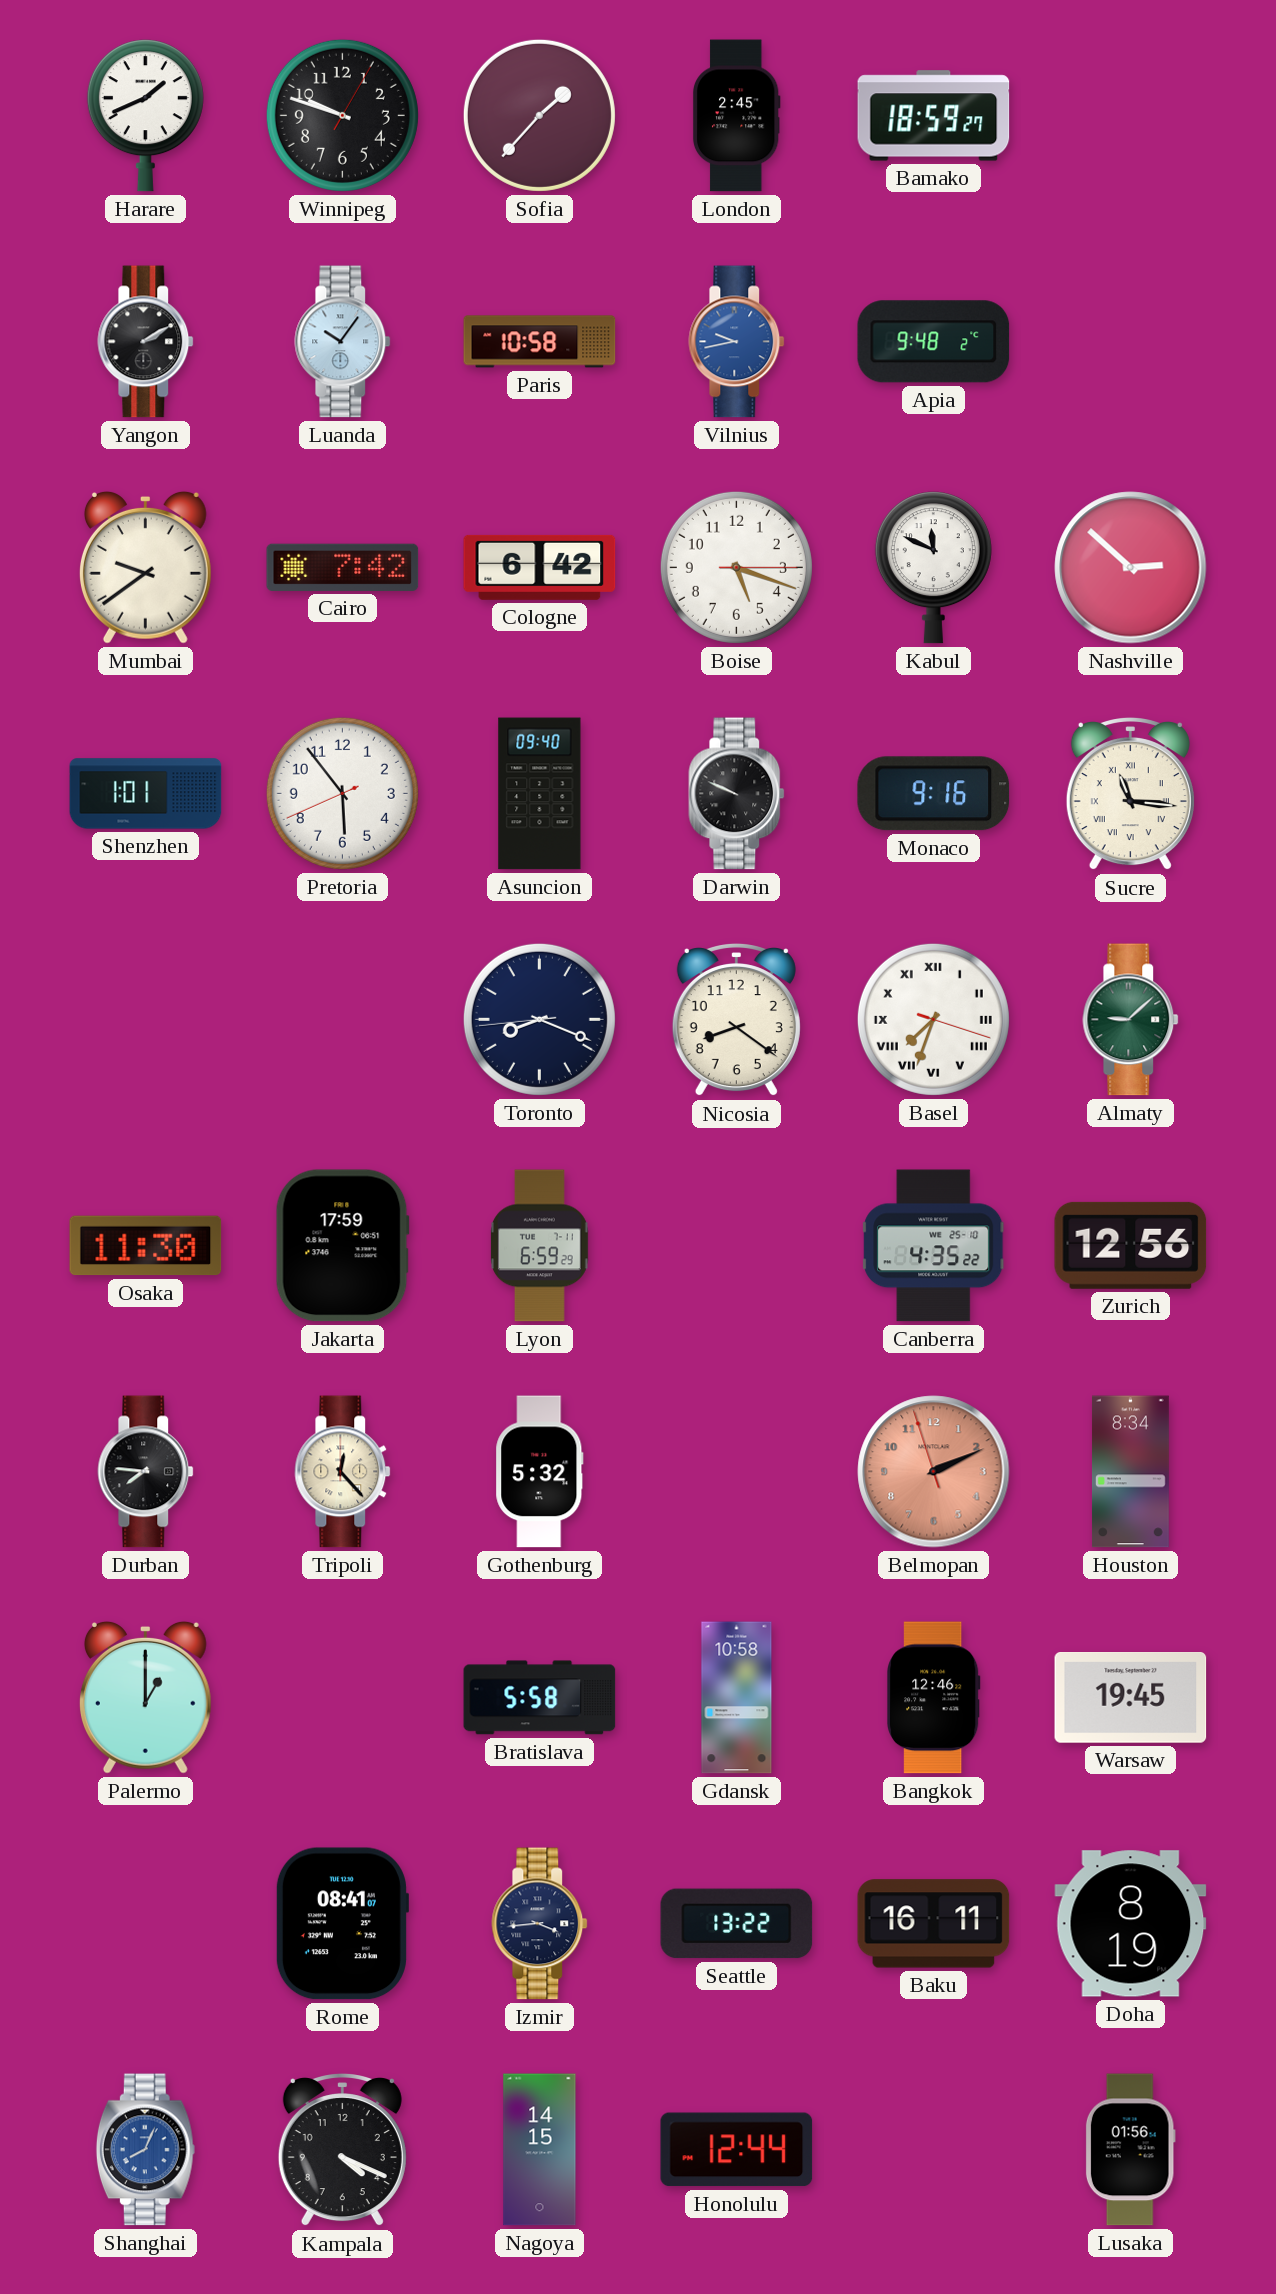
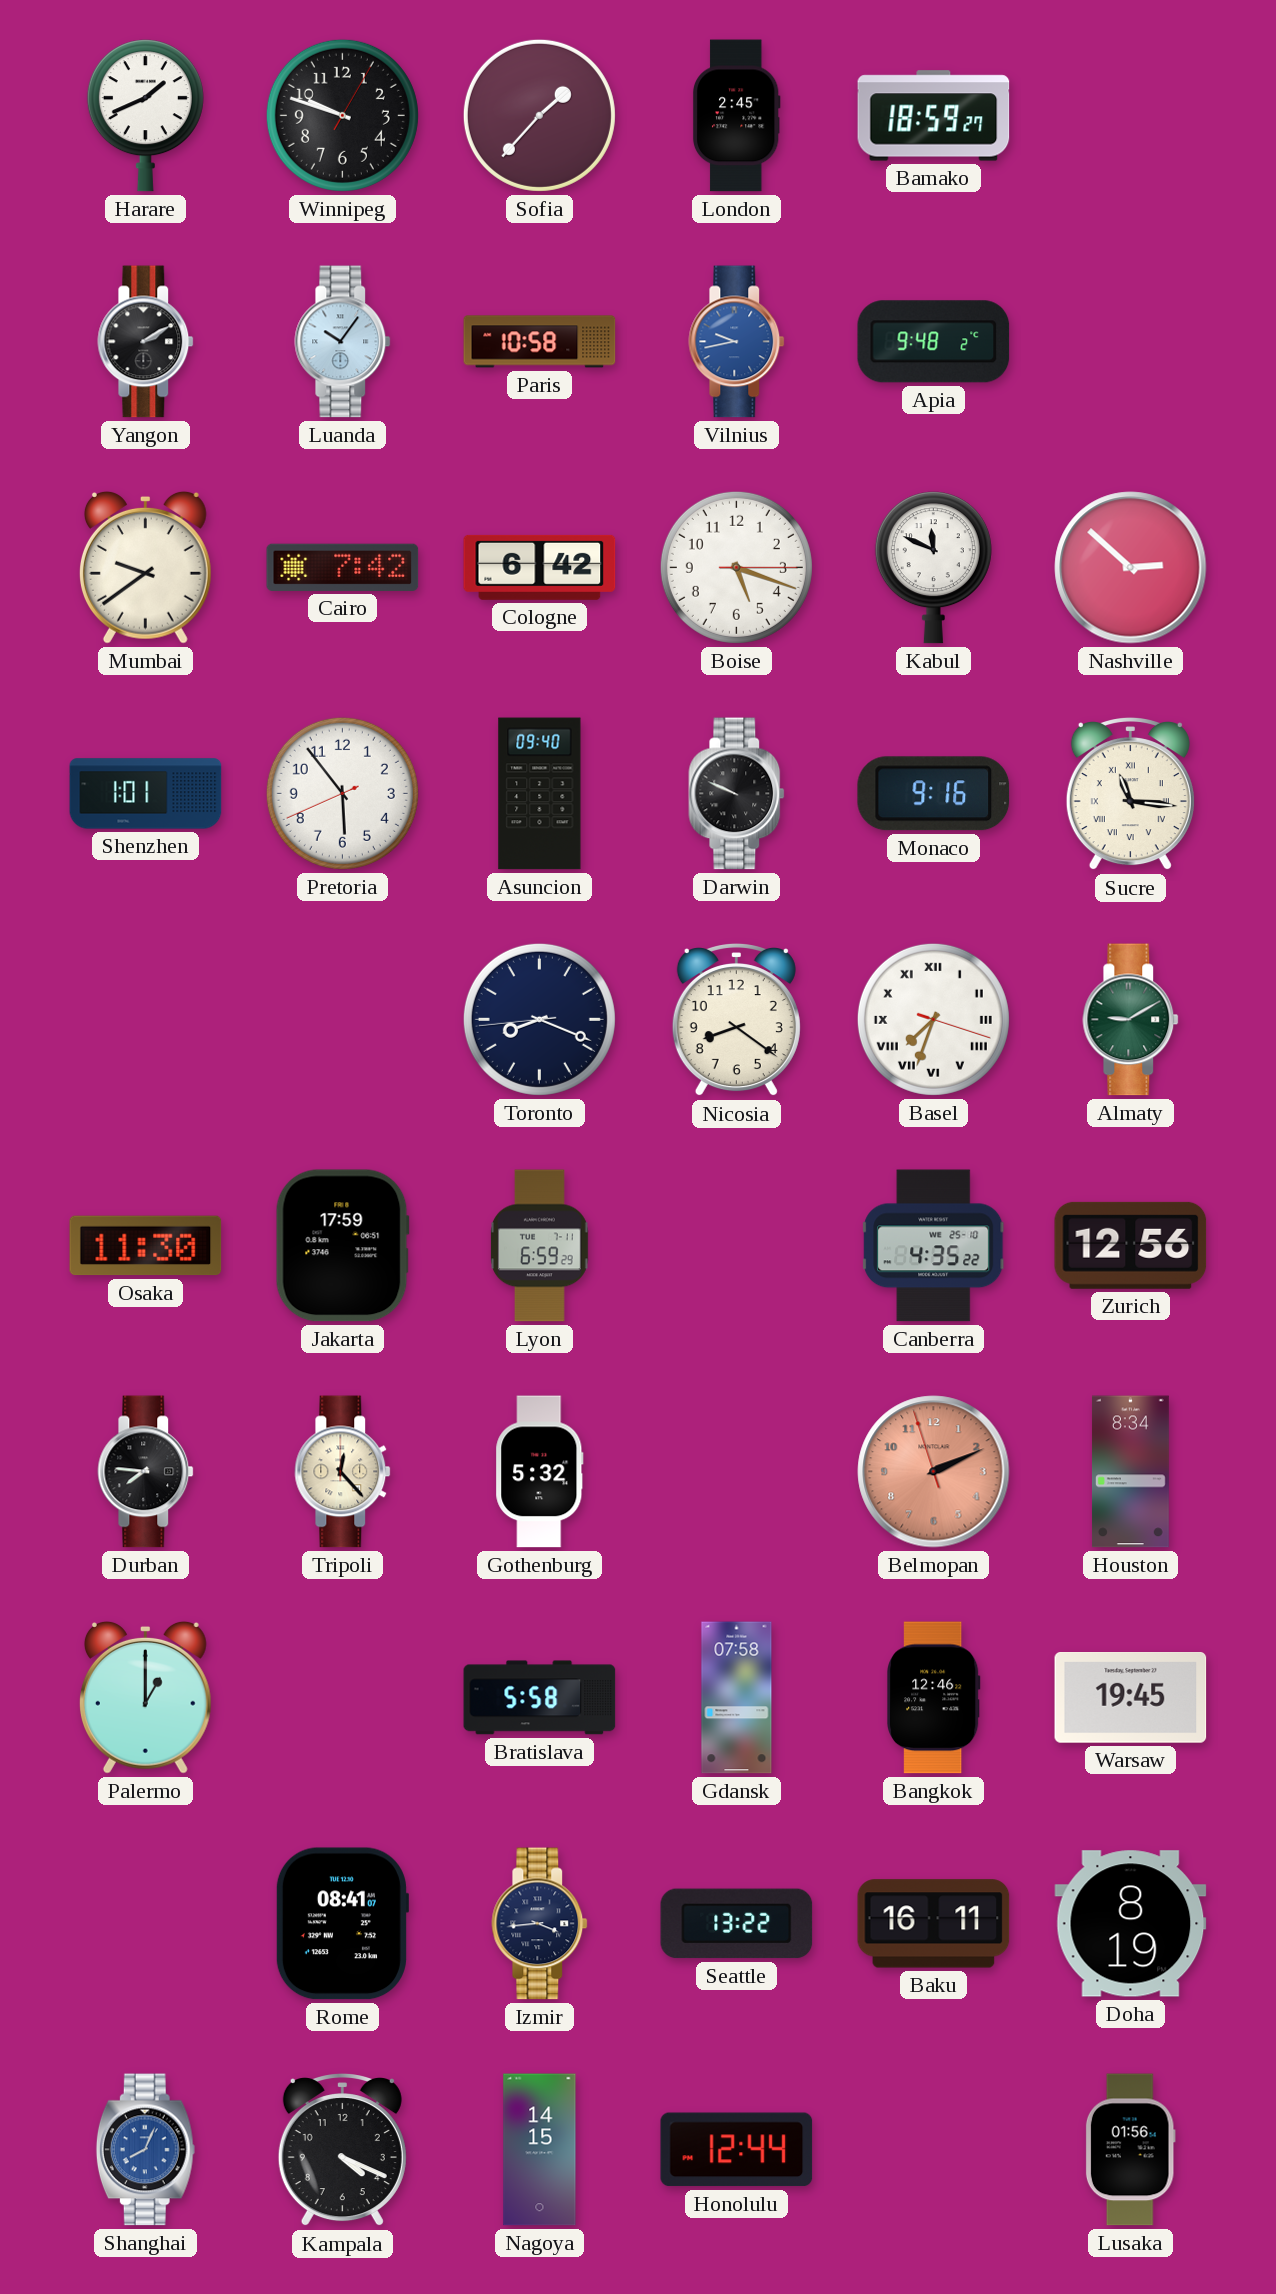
Almaty: 9:08 -> 9:10
Gdansk: 10:58 -> 07:58
